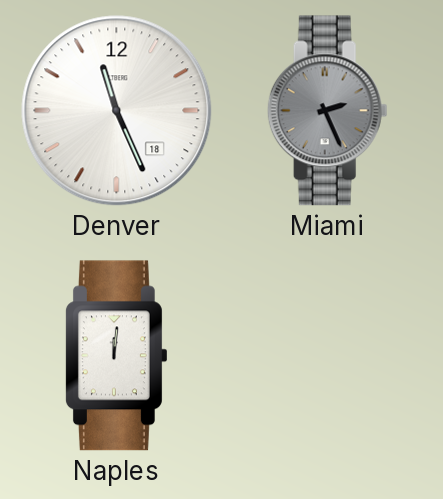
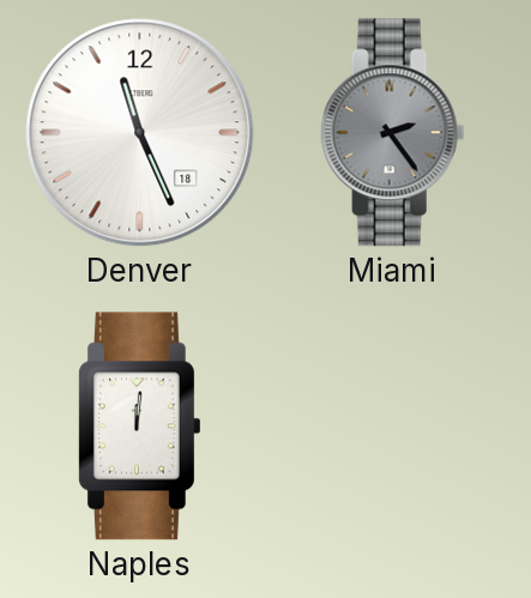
Miami: 2:26 -> 2:24
